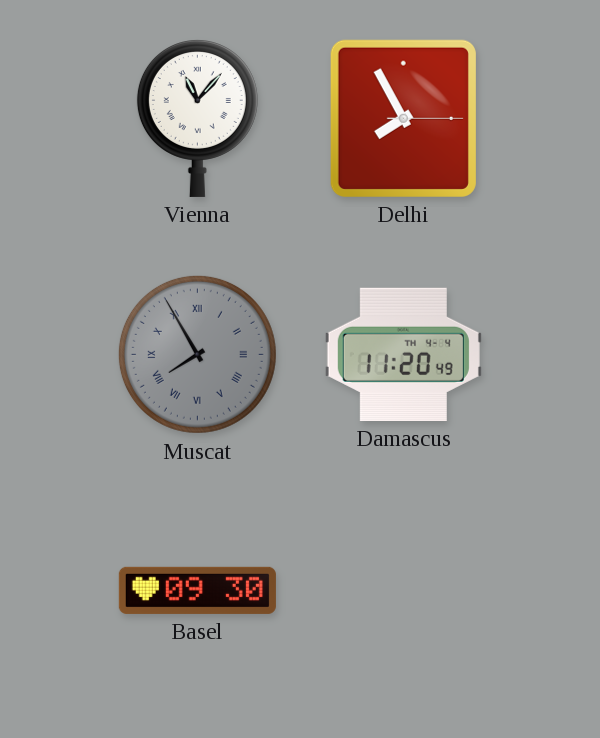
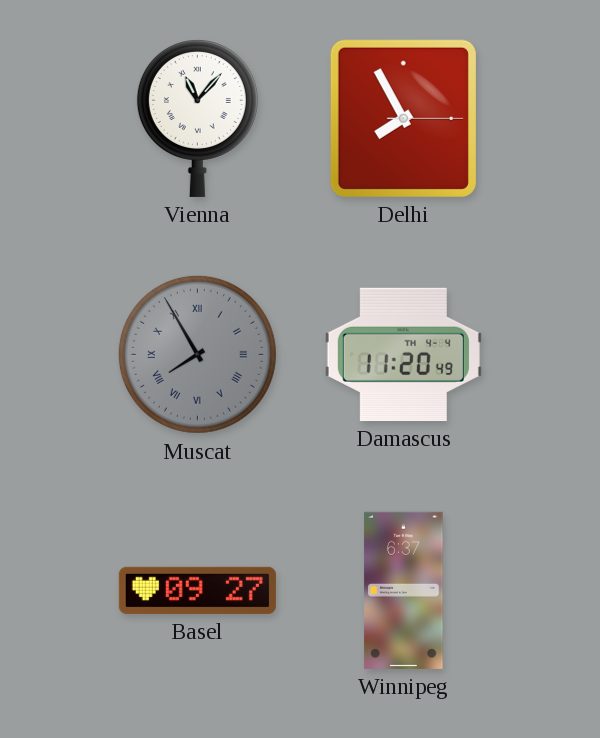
Basel: 09:30 -> 09:27
Winnipeg: none -> 6:37
